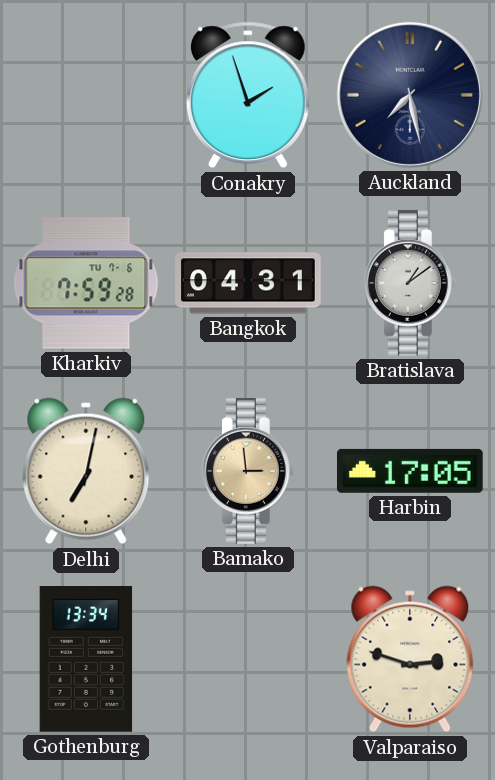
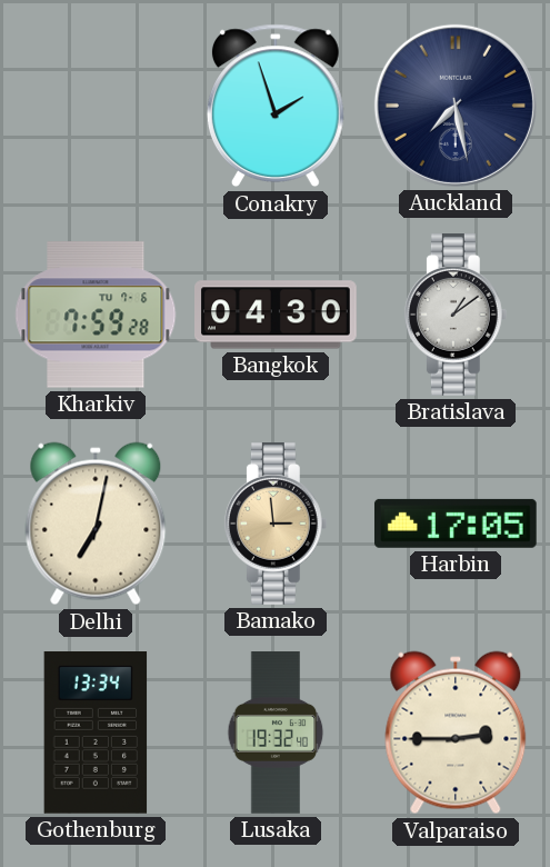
Bangkok: 04:31 -> 04:30
Lusaka: none -> 19:32
Valparaiso: 2:48 -> 2:45
